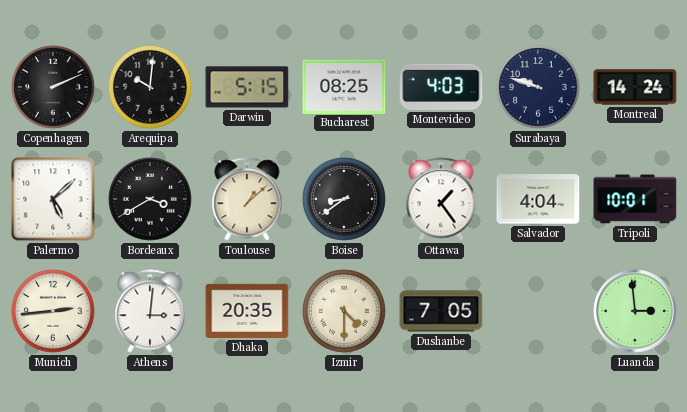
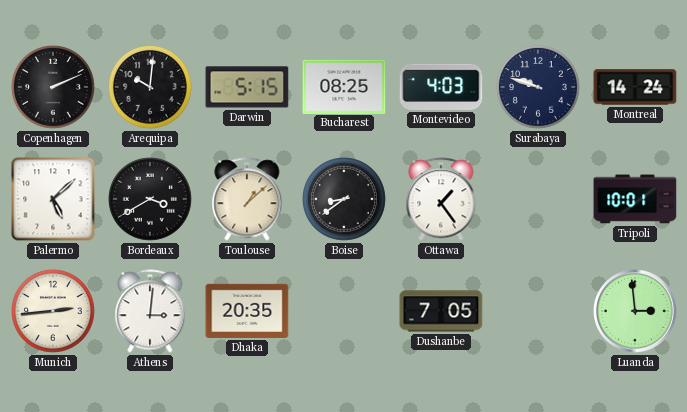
Salvador: 4:04 -> none
Izmir: 4:30 -> none
